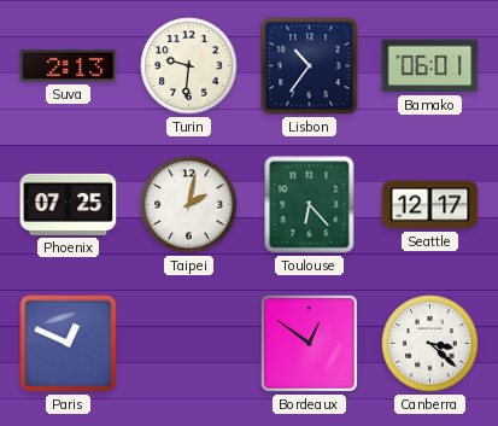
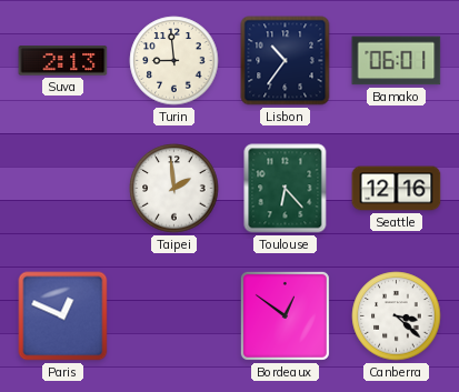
Turin: 9:31 -> 8:59
Phoenix: 07:25 -> none
Taipei: 2:02 -> 1:59
Seattle: 12:17 -> 12:16
